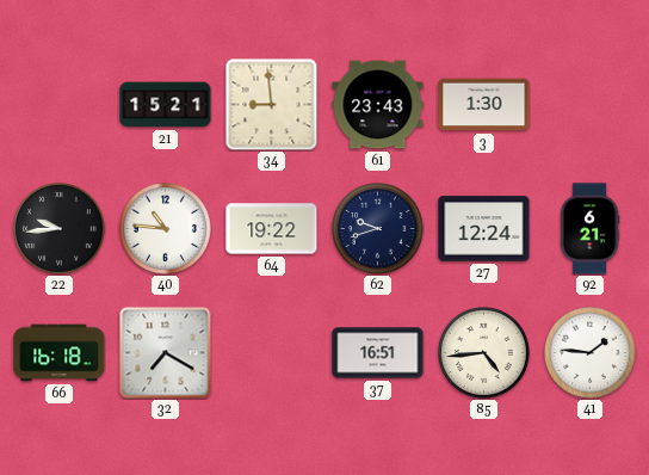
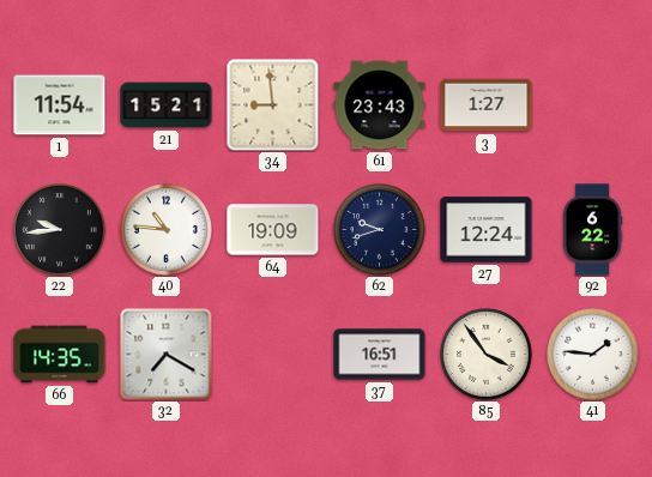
1: none -> 11:54
3: 1:30 -> 1:27
64: 19:22 -> 19:09
92: 6:21 -> 6:22
66: 16:18 -> 14:35
85: 4:44 -> 3:54
